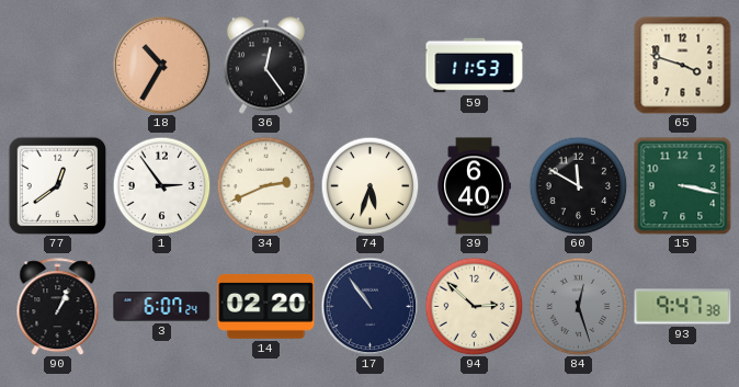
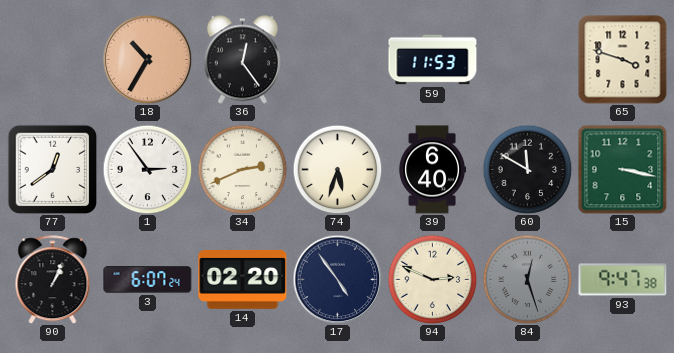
17: 10:54 -> 4:54
94: 2:52 -> 2:49
